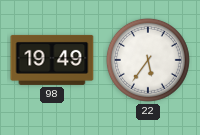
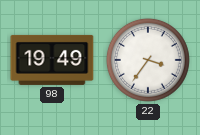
22: 5:36 -> 3:36
